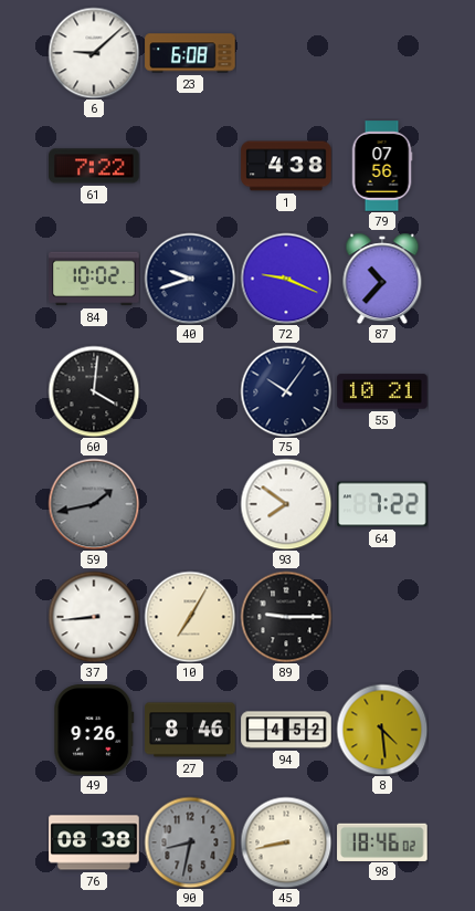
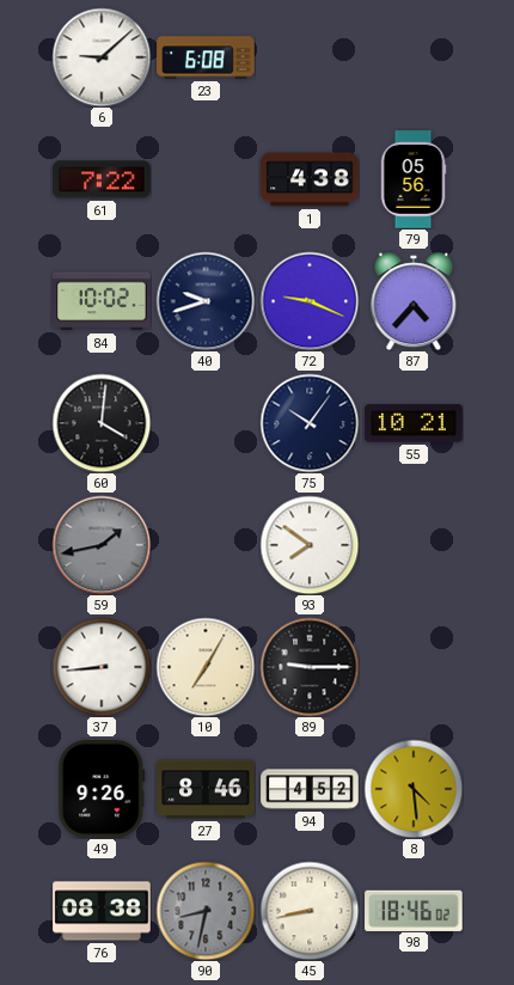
79: 07:56 -> 05:56
87: 10:37 -> 4:37
64: 7:22 -> none
